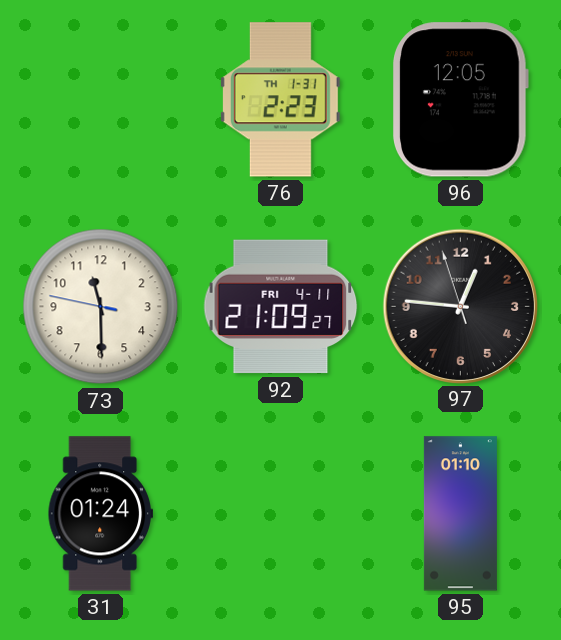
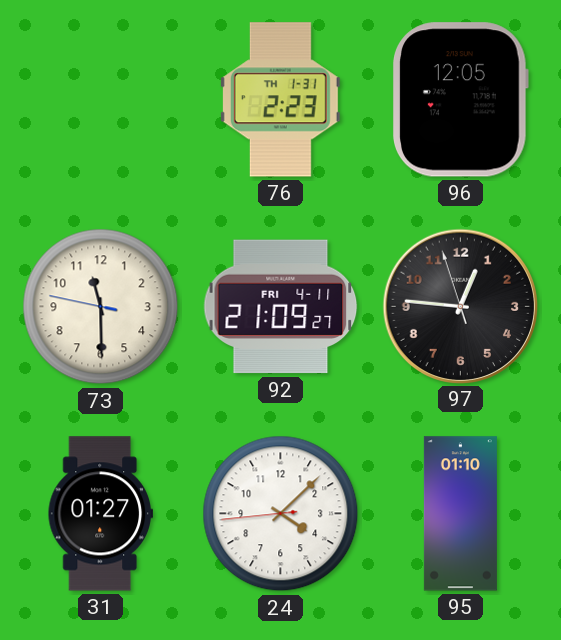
31: 01:24 -> 01:27
24: none -> 4:07
